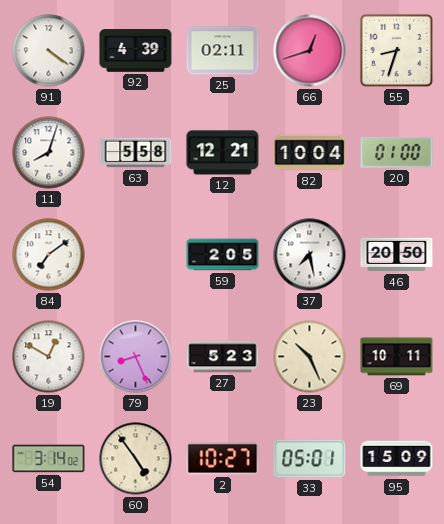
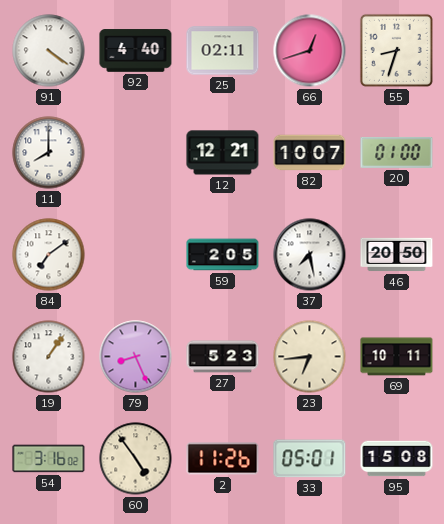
92: 4:39 -> 4:40
11: 8:03 -> 8:00
63: 5:58 -> none
82: 10:04 -> 10:07
19: 12:50 -> 1:06
23: 10:26 -> 6:44
54: 3:14 -> 3:16
2: 10:27 -> 11:26
95: 15:09 -> 15:08
